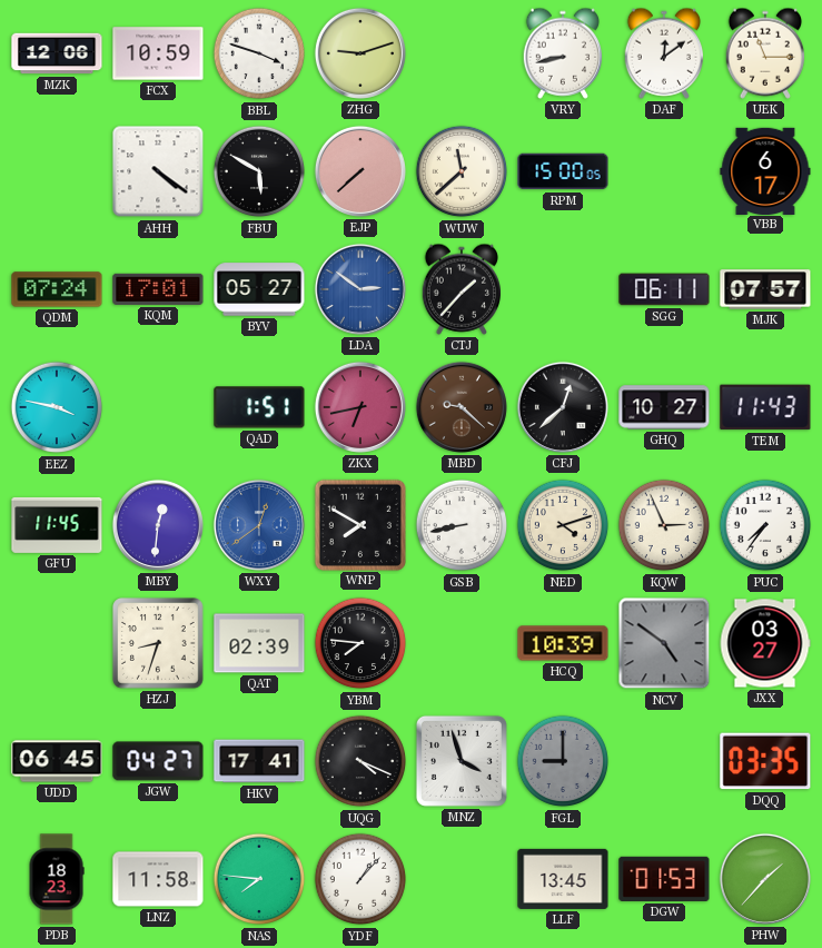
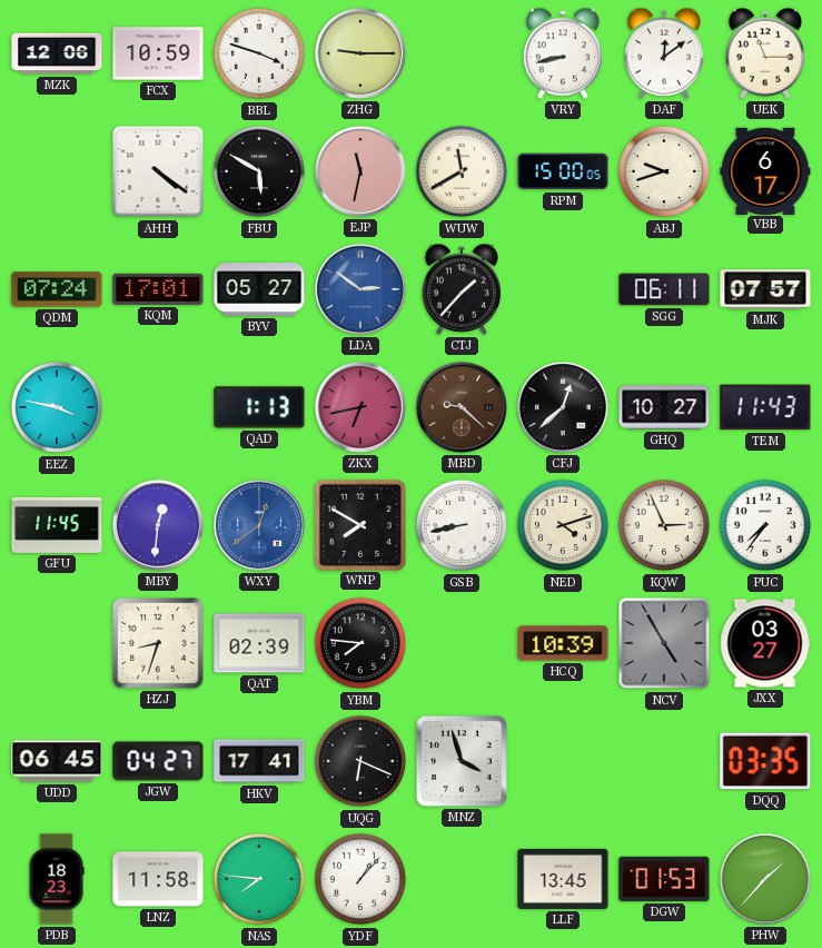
ZHG: 9:12 -> 9:15
EJP: 7:38 -> 11:32
WUW: 11:38 -> 11:40
ABJ: none -> 9:42
QAD: 1:51 -> 1:13
NCV: 4:51 -> 4:55
UQG: 4:19 -> 6:19
FGL: 9:00 -> none
